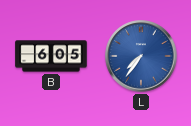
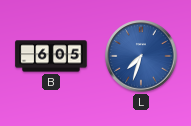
L: 7:36 -> 7:33
